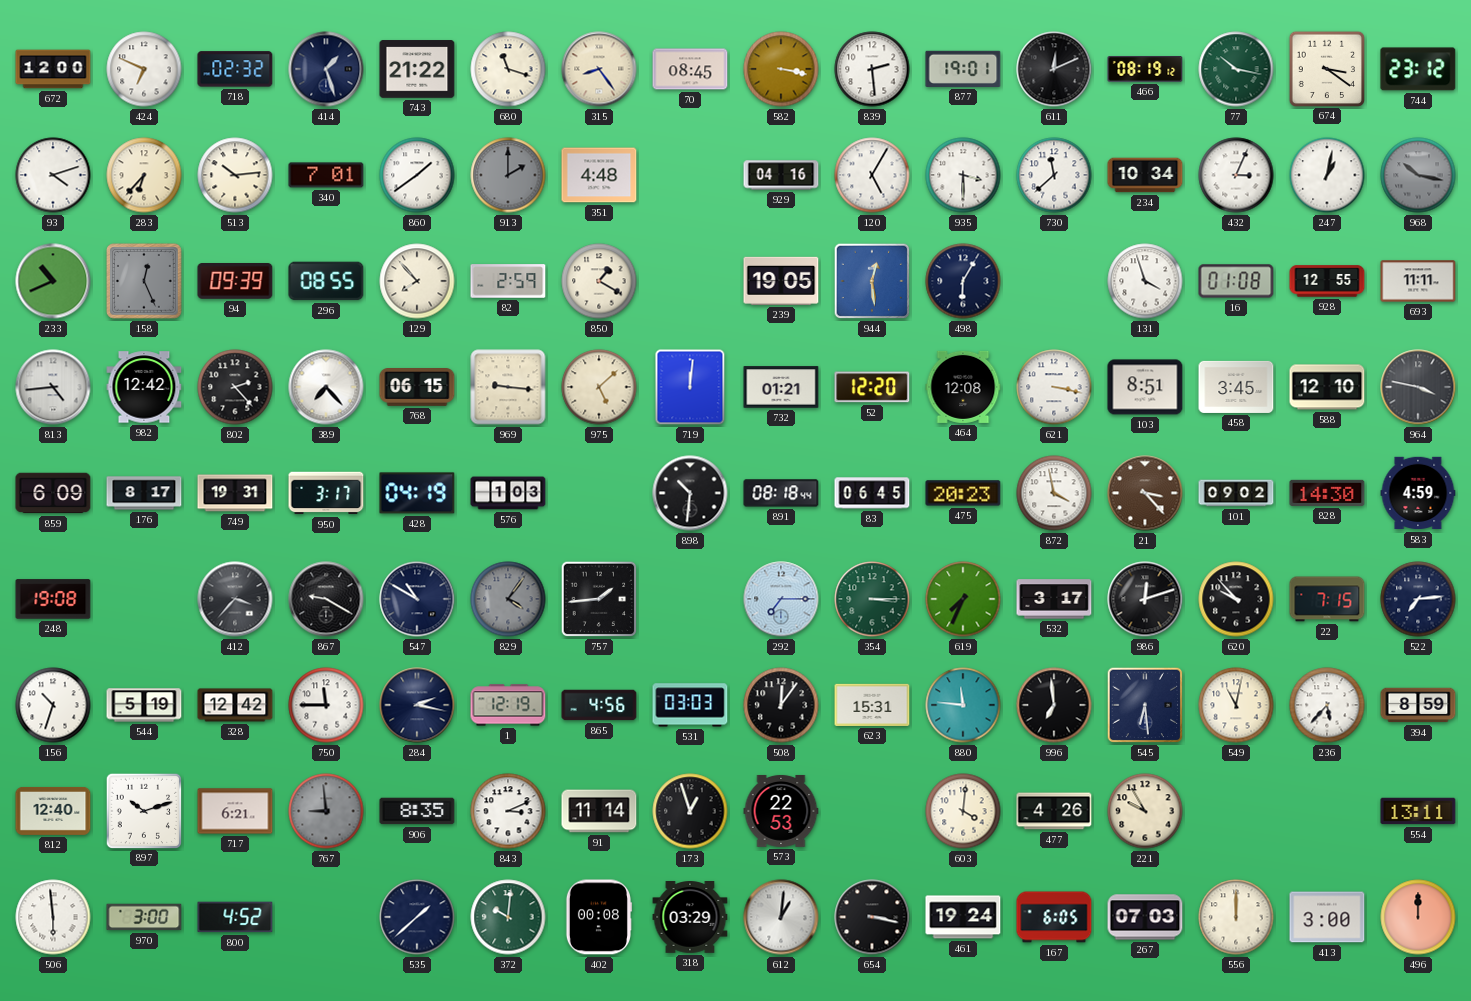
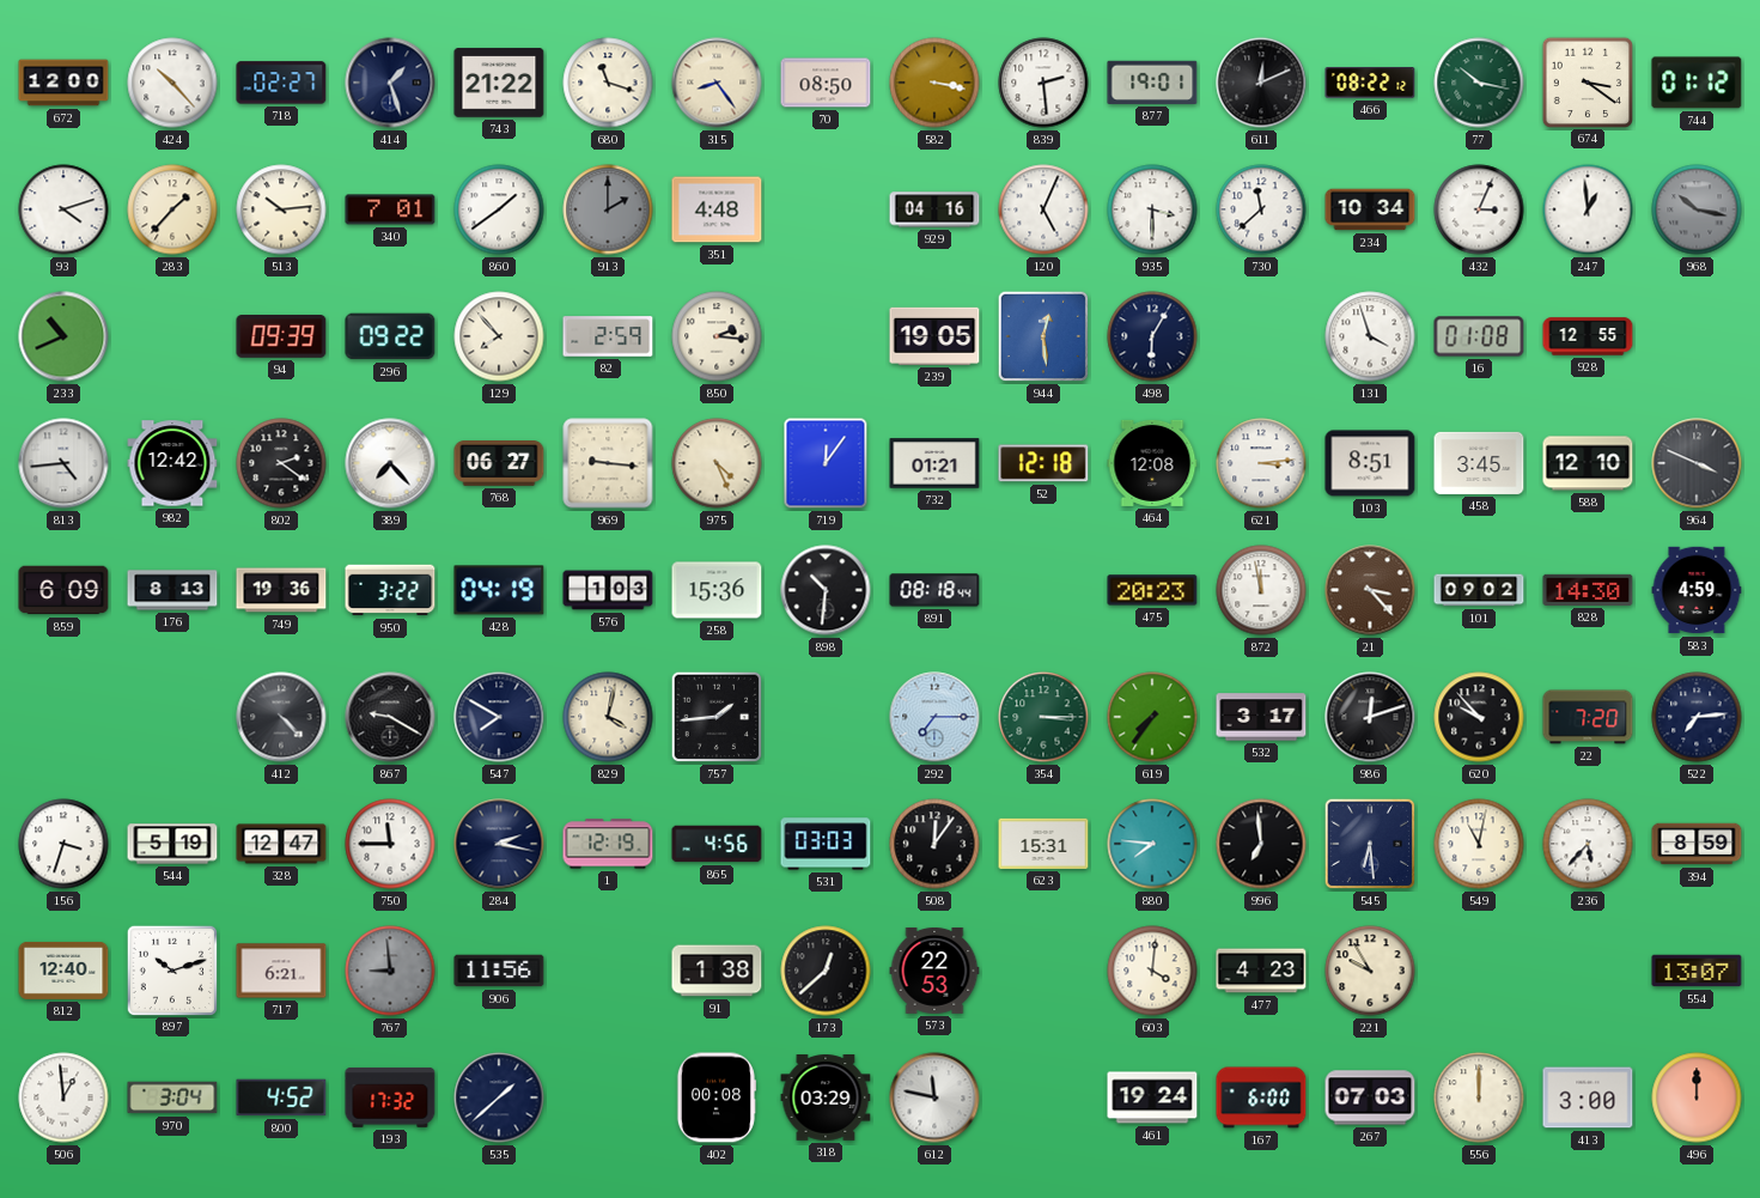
424: 6:49 -> 10:23
718: 02:32 -> 02:27
70: 08:45 -> 08:50
466: 08:19 -> 08:22
744: 23:12 -> 01:12
283: 6:37 -> 1:37
120: 5:05 -> 5:04
247: 1:02 -> 12:59
158: 12:26 -> none
296: 08:55 -> 09:22
850: 1:20 -> 2:16
693: 11:11 -> none
802: 2:23 -> 2:21
768: 06:15 -> 06:27
975: 5:08 -> 4:26
719: 12:01 -> 12:06
52: 12:20 -> 12:18
621: 3:17 -> 3:14
964: 3:47 -> 3:49
176: 8:17 -> 8:13
749: 19:31 -> 19:36
950: 3:17 -> 3:22
258: none -> 15:36
83: 06:45 -> none
872: 3:58 -> 11:58
248: 19:08 -> none
412: 3:37 -> 4:23
547: 10:50 -> 7:50
829: 4:06 -> 4:02
829 dial: grey -> cream
619: 7:34 -> 7:36
22: 7:15 -> 7:20
156: 10:33 -> 3:33
328: 12:42 -> 12:47
880: 11:46 -> 7:46
906: 8:35 -> 11:56
843: 3:11 -> none
91: 11:14 -> 1:38
173: 12:57 -> 12:38
477: 4:26 -> 4:23
554: 13:11 -> 13:07
506: 5:59 -> 12:59
970: 3:00 -> 3:04
193: none -> 17:32
372: 10:01 -> none
612: 1:01 -> 11:47
654: 3:17 -> none
167: 6:05 -> 6:00
